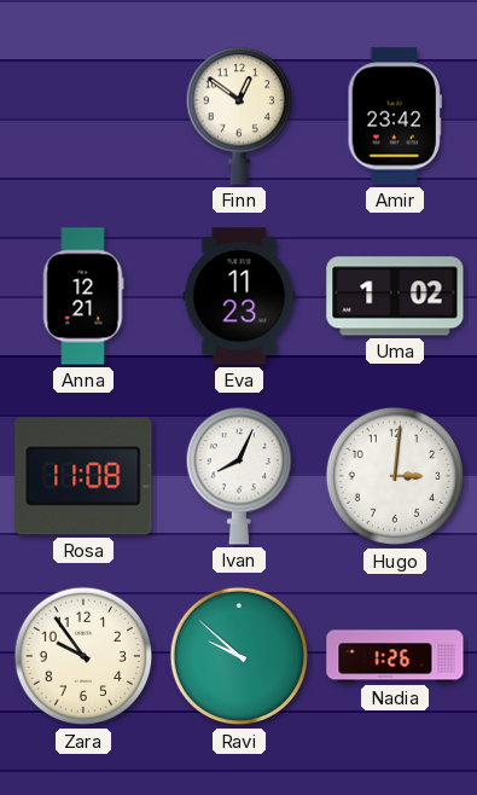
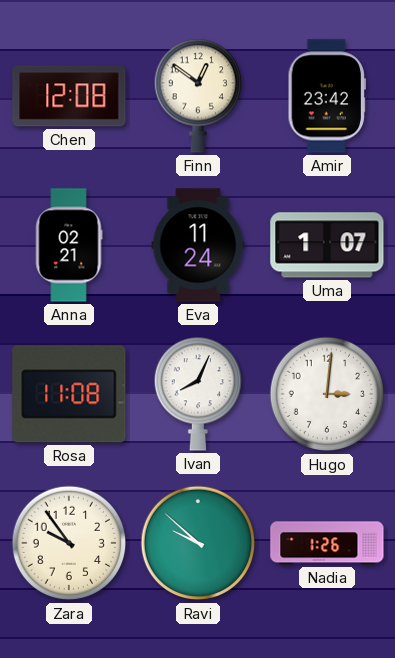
Chen: none -> 12:08
Anna: 12:21 -> 02:21
Eva: 11:23 -> 11:24
Uma: 1:02 -> 1:07
